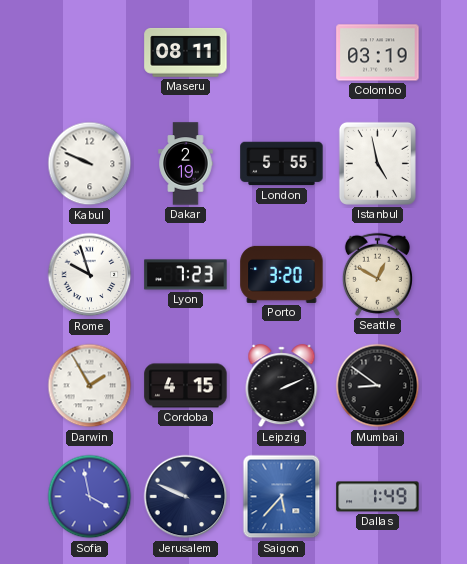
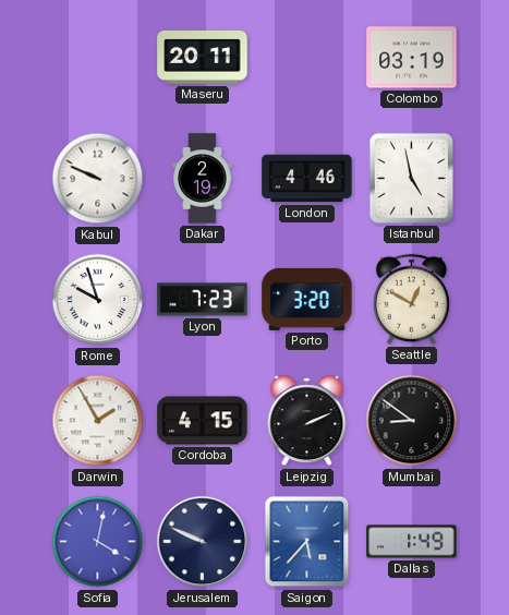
Maseru: 08:11 -> 20:11
London: 5:55 -> 4:46
Sofia: 3:58 -> 4:02
